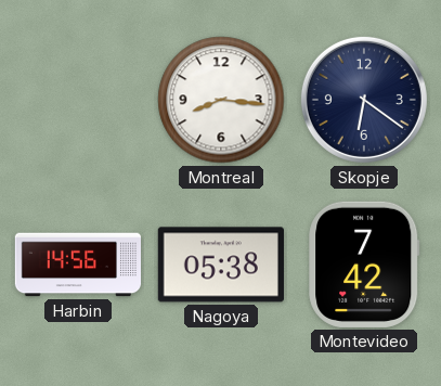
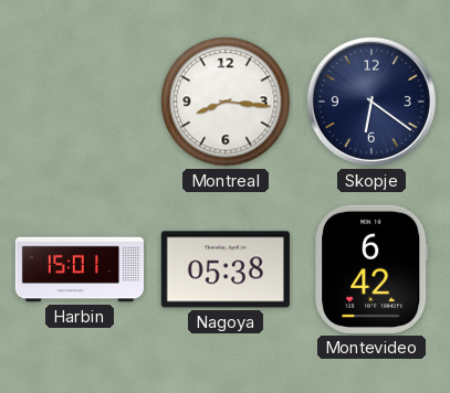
Harbin: 14:56 -> 15:01
Montevideo: 7:42 -> 6:42
